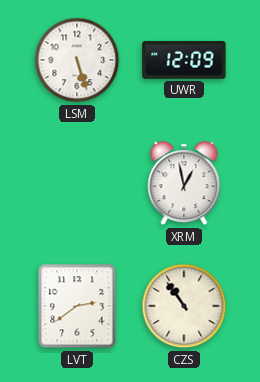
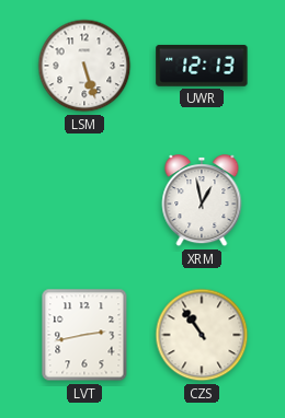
UWR: 12:09 -> 12:13
LVT: 2:39 -> 2:43
